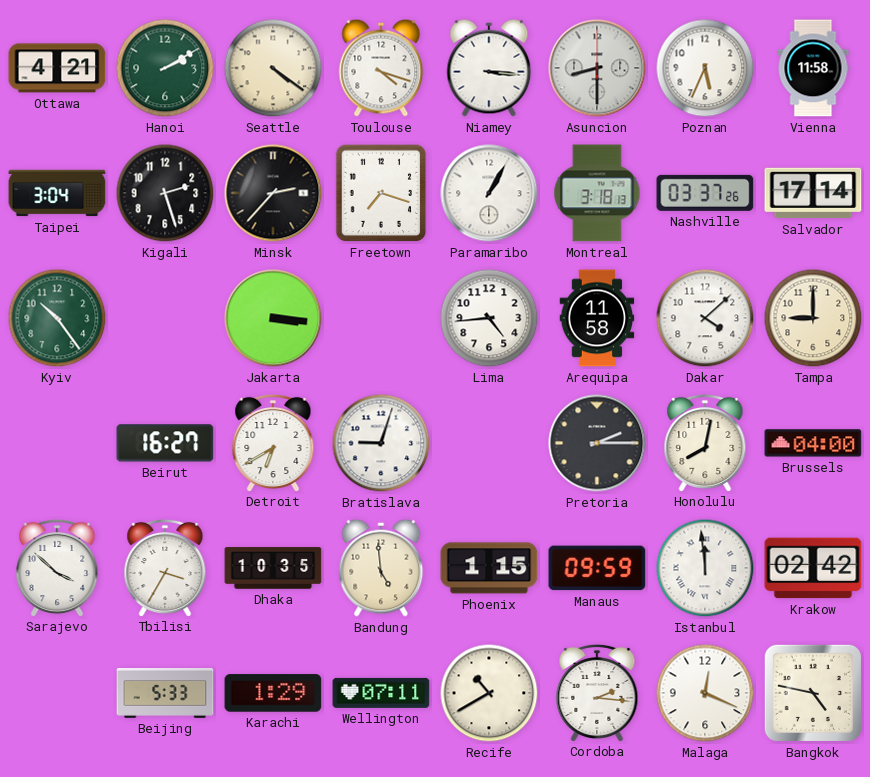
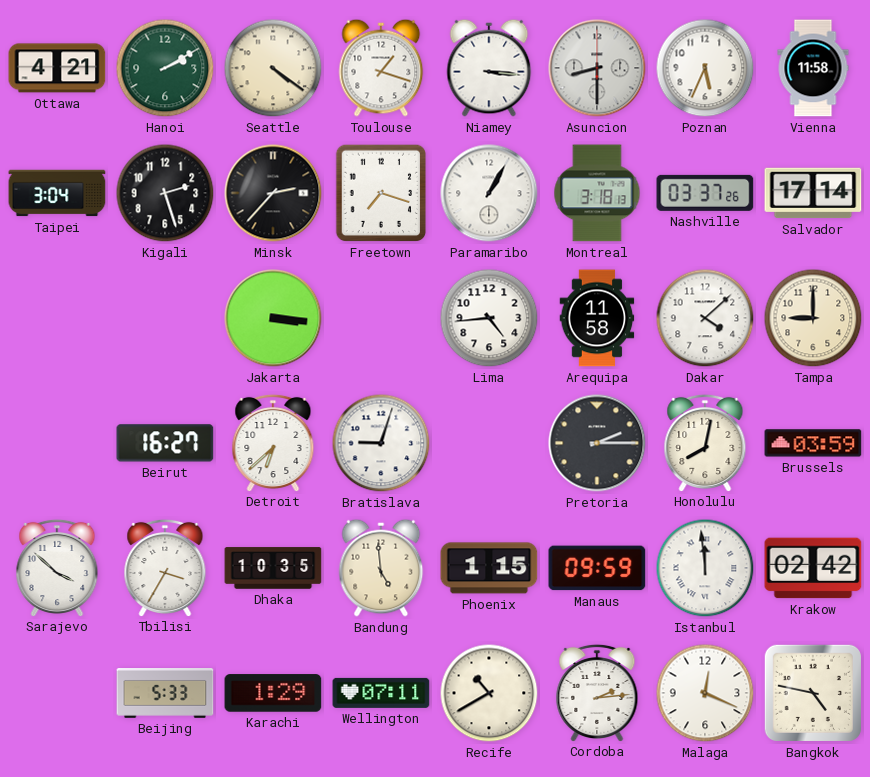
Toulouse: 4:18 -> 1:18
Kyiv: 10:24 -> none
Detroit: 6:40 -> 6:38
Brussels: 04:00 -> 03:59
Cordoba: 2:16 -> 2:14
